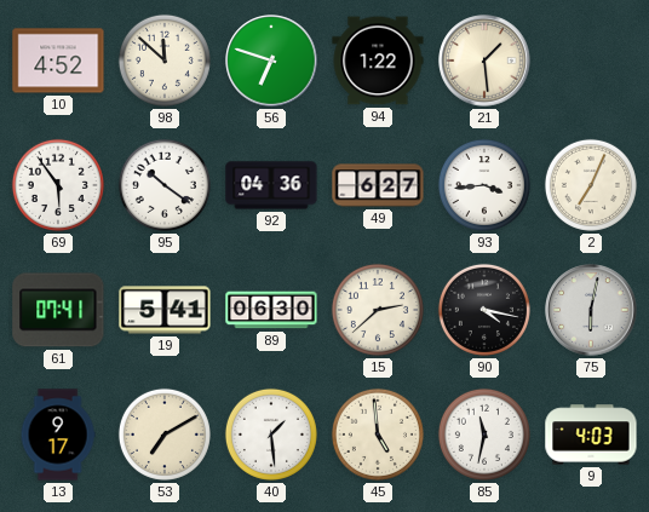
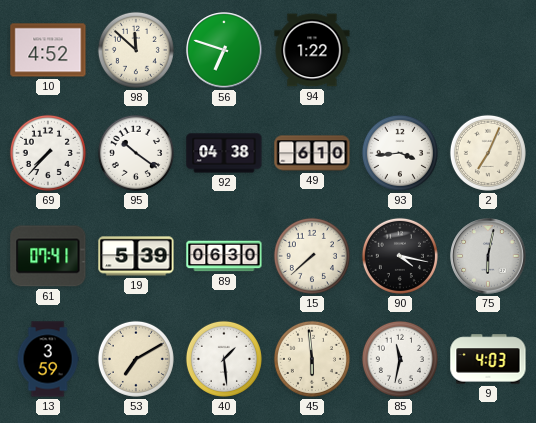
21: 1:29 -> none
69: 5:54 -> 7:37
92: 04:36 -> 04:38
49: 6:27 -> 6:10
19: 5:41 -> 5:39
15: 2:38 -> 7:38
13: 9:17 -> 3:59
45: 4:59 -> 5:59
